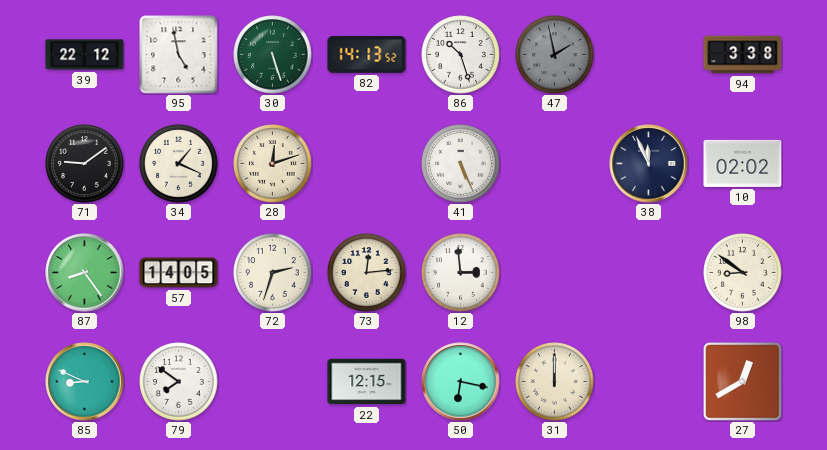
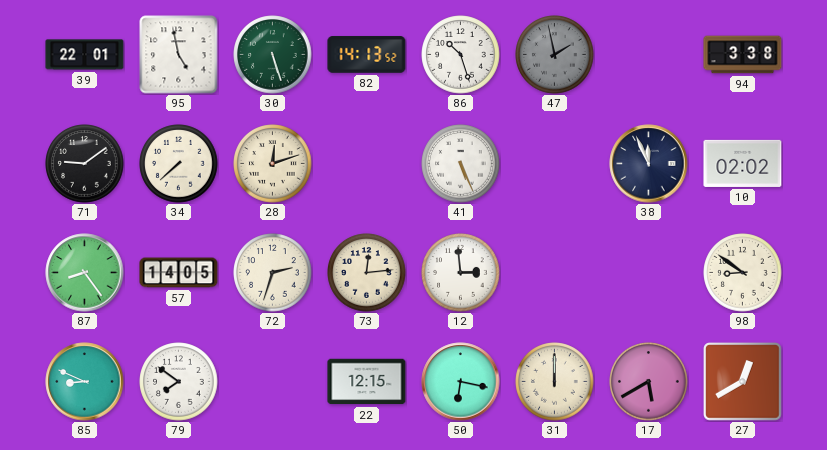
39: 22:12 -> 22:01
34: 1:19 -> 7:38
17: none -> 5:40
